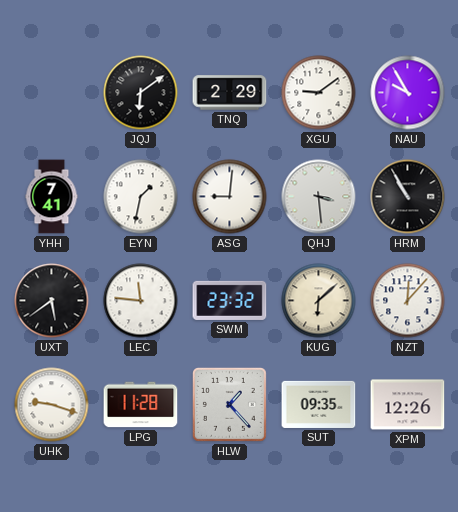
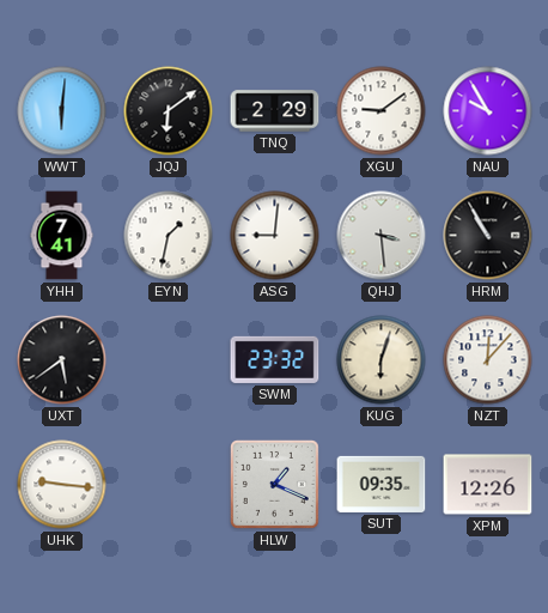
WWT: none -> 6:01
LEC: 11:46 -> none
KUG: 6:08 -> 6:03
UHK: 9:18 -> 9:16
LPG: 11:28 -> none
HLW: 1:23 -> 1:19
